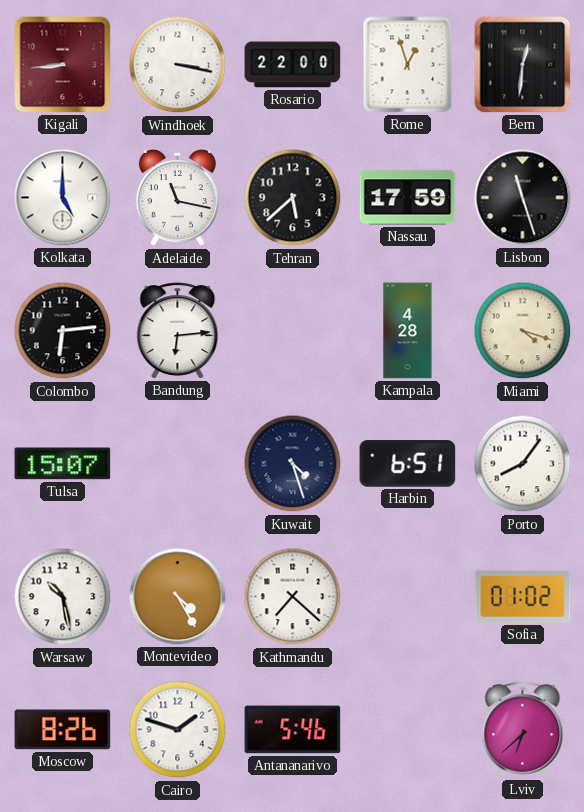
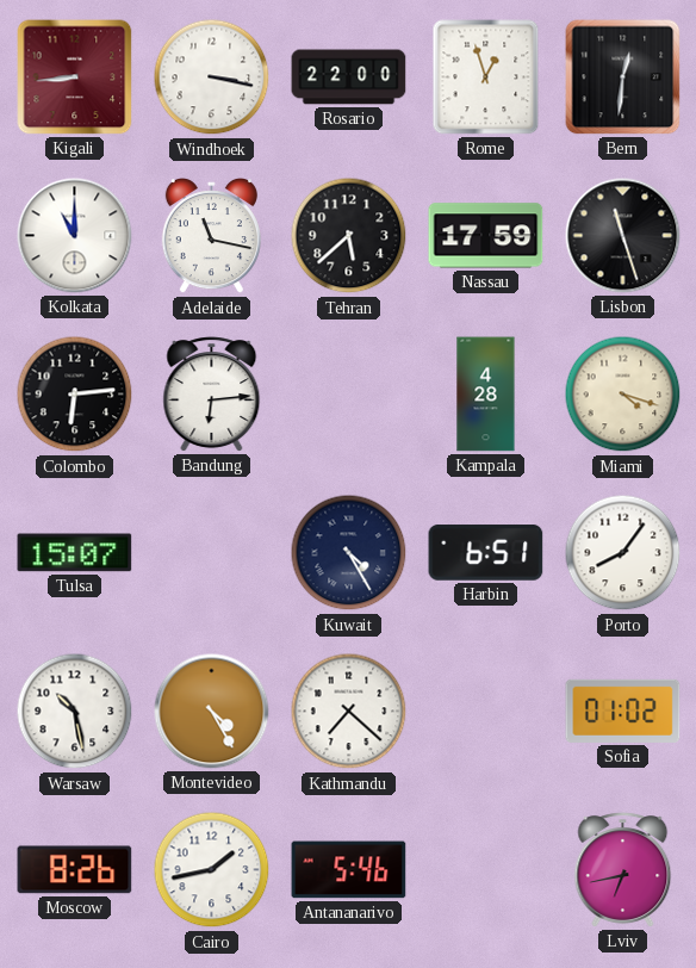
Kolkata: 5:00 -> 11:00
Kuwait: 4:27 -> 4:25
Cairo: 1:48 -> 1:43
Lviv: 6:38 -> 6:43
